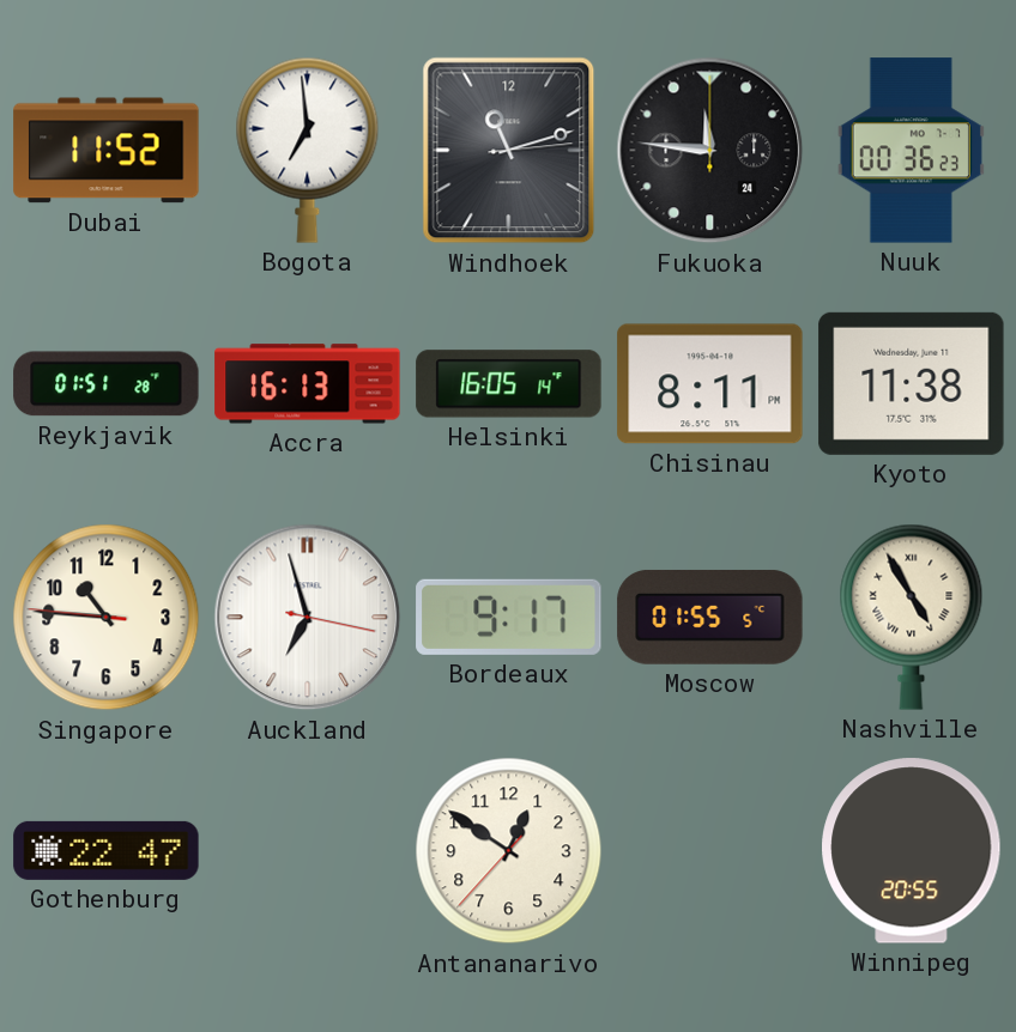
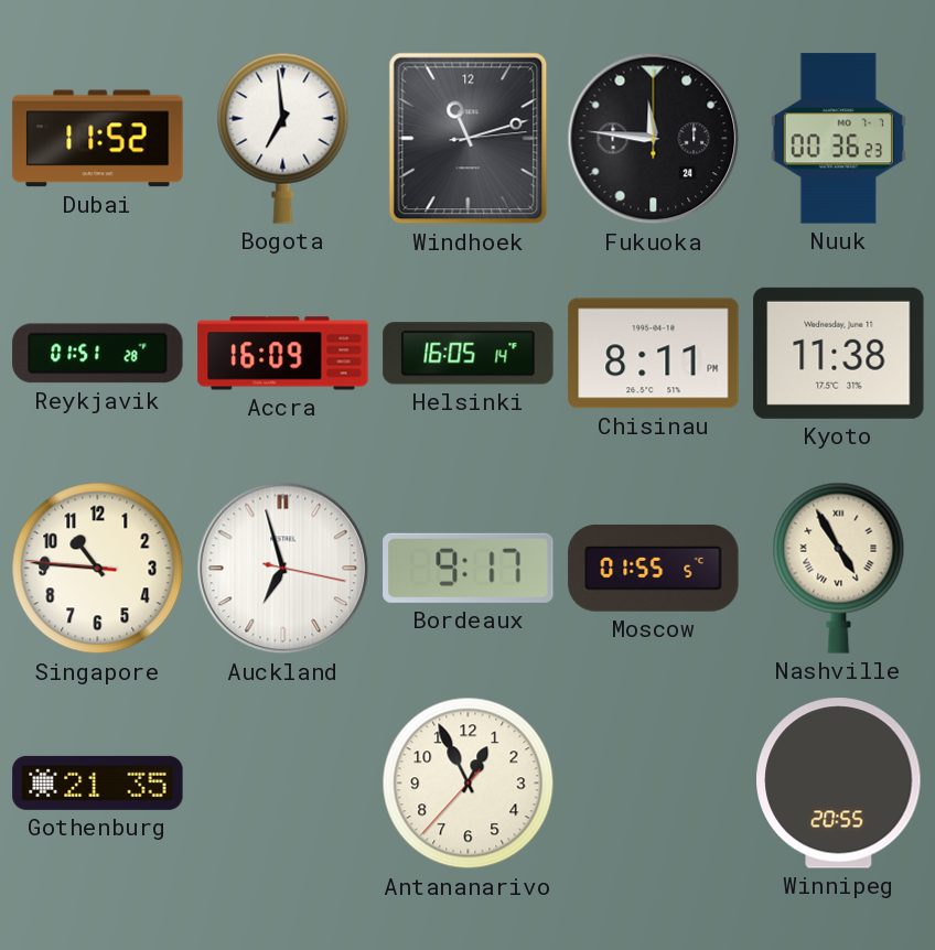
Accra: 16:13 -> 16:09
Gothenburg: 22:47 -> 21:35
Antananarivo: 12:50 -> 12:55
